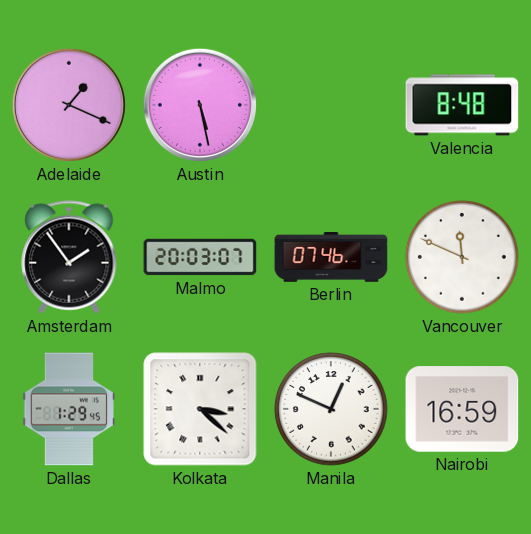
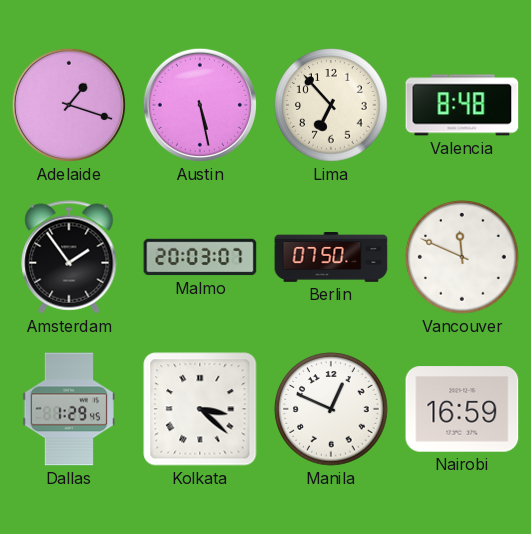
Adelaide: 1:19 -> 1:18
Lima: none -> 6:53
Berlin: 07:46 -> 07:50
